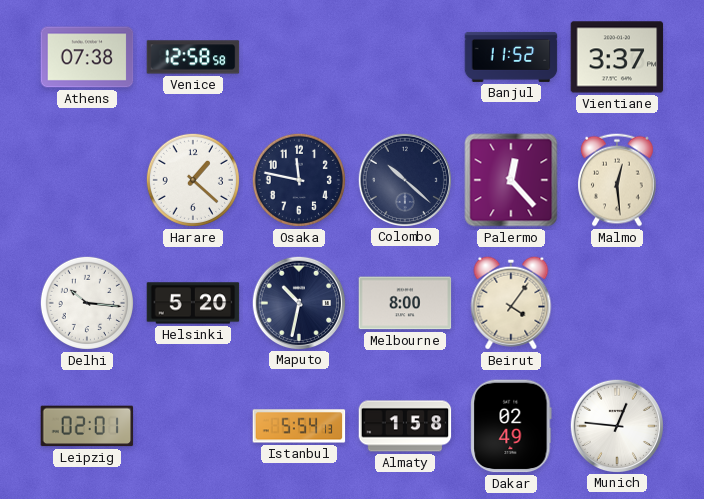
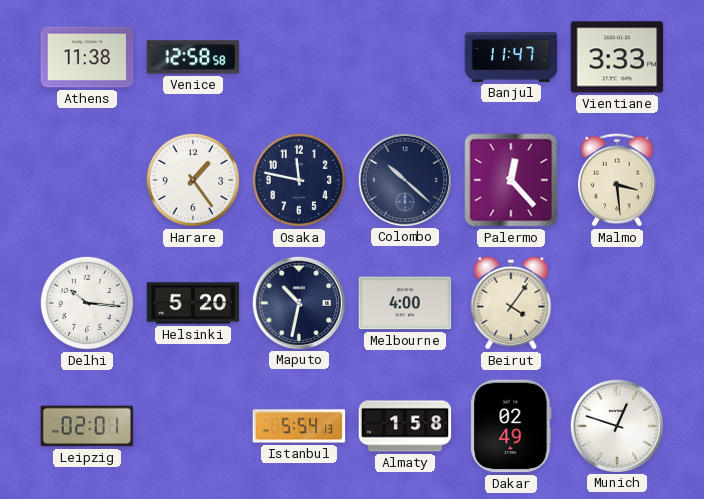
Athens: 07:38 -> 11:38
Banjul: 11:52 -> 11:47
Vientiane: 3:37 -> 3:33
Harare: 1:22 -> 1:24
Malmo: 12:29 -> 3:29
Melbourne: 8:00 -> 4:00
Munich: 12:46 -> 12:48
